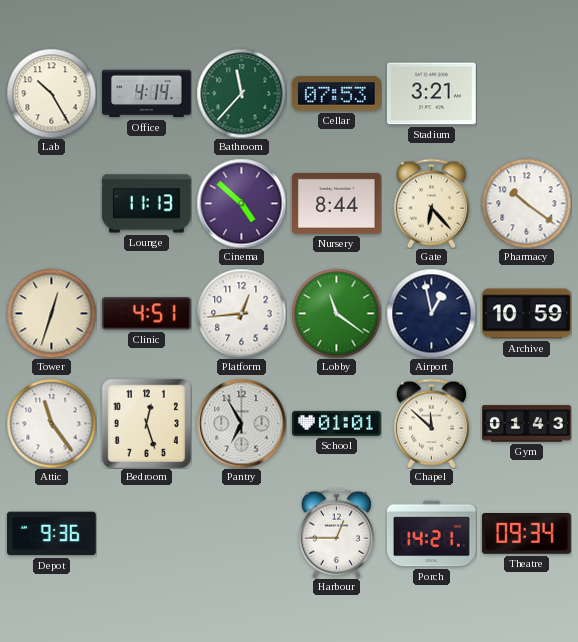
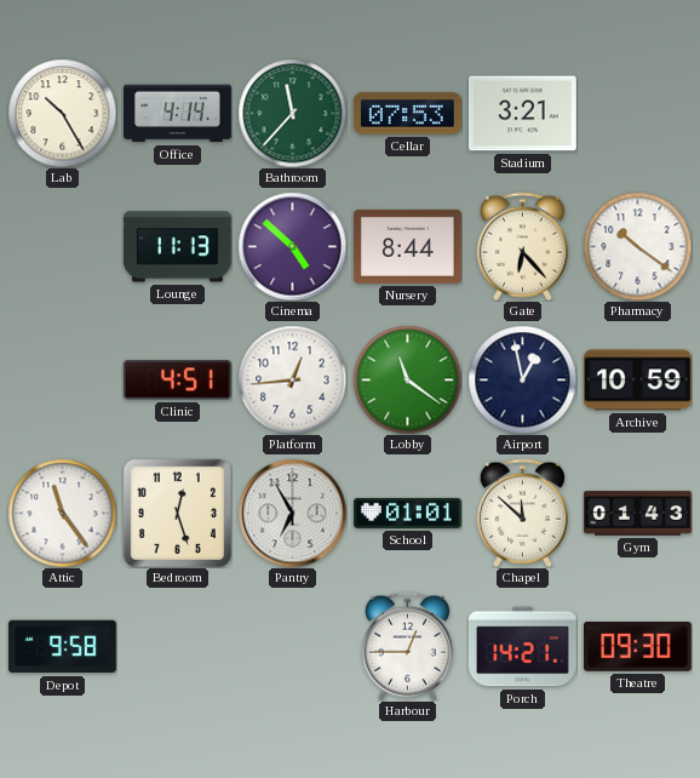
Tower: 12:33 -> none
Depot: 9:36 -> 9:58
Theatre: 09:34 -> 09:30
